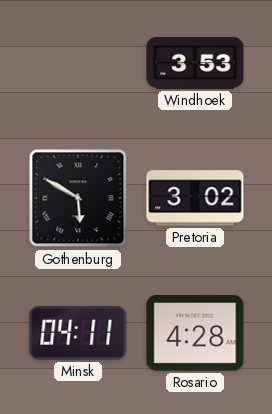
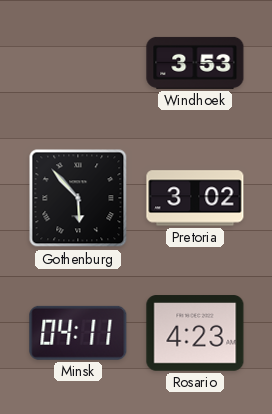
Gothenburg: 5:50 -> 5:53
Rosario: 4:28 -> 4:23
